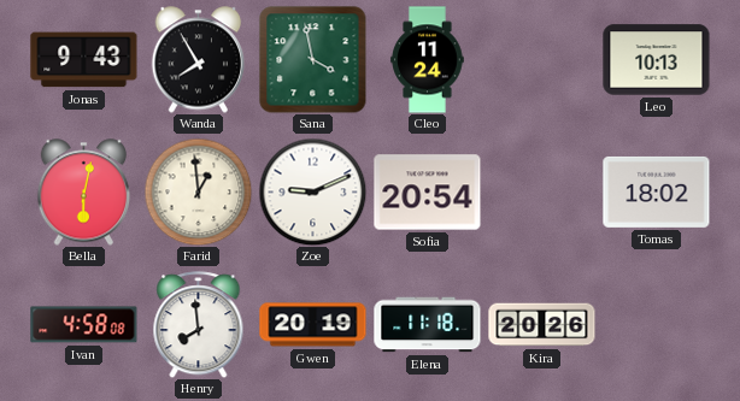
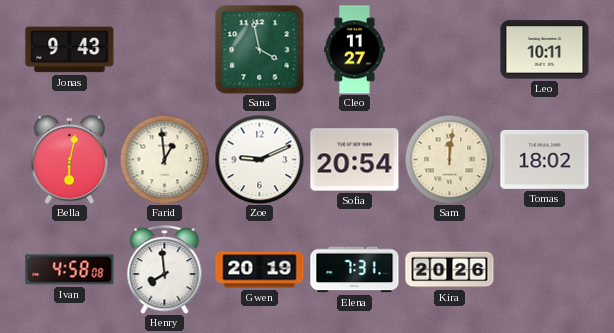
Wanda: 7:55 -> none
Cleo: 11:24 -> 11:27
Leo: 10:13 -> 10:11
Sam: none -> 12:01
Elena: 11:18 -> 7:31
